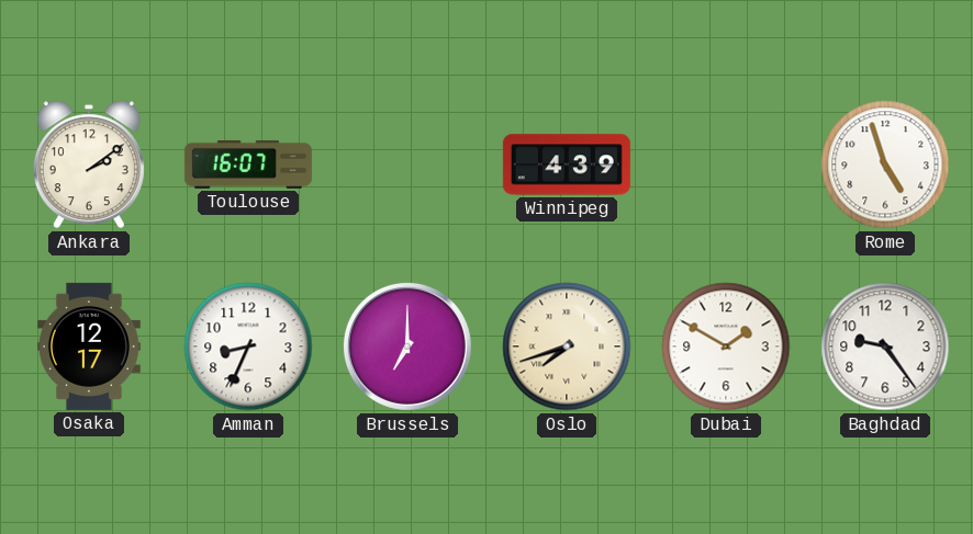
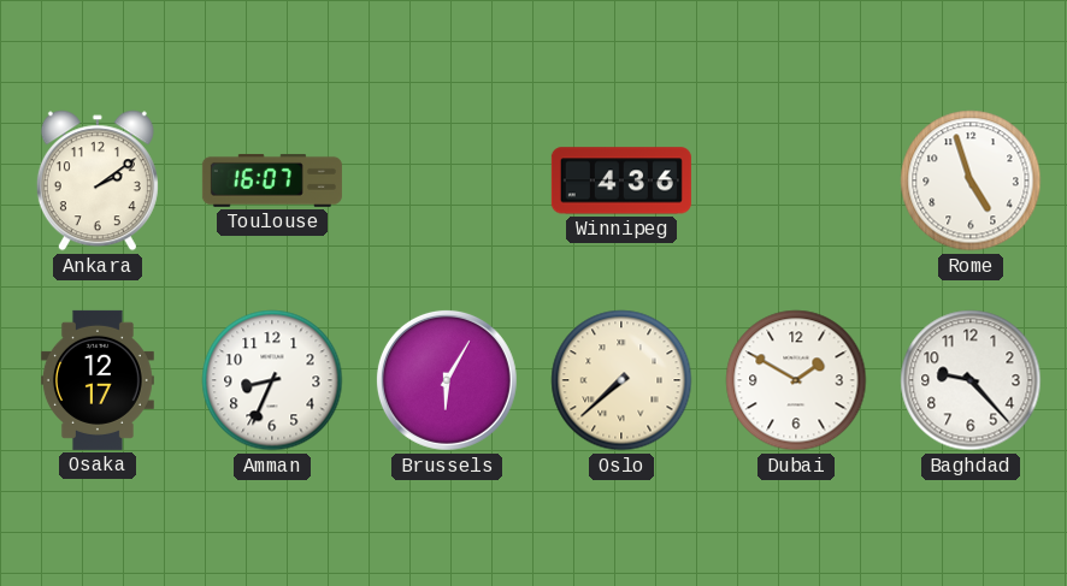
Winnipeg: 4:39 -> 4:36
Brussels: 7:00 -> 6:05
Oslo: 7:42 -> 7:38
Baghdad: 9:24 -> 9:23
